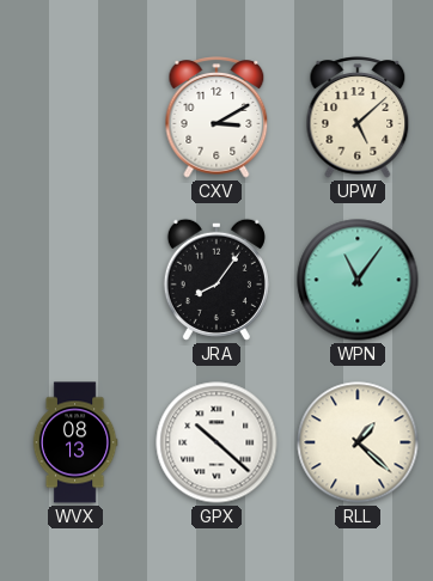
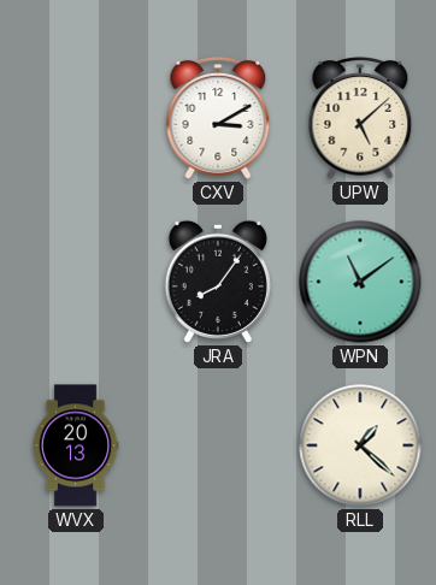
WPN: 11:06 -> 11:09
WVX: 08:13 -> 20:13
GPX: 10:22 -> none
